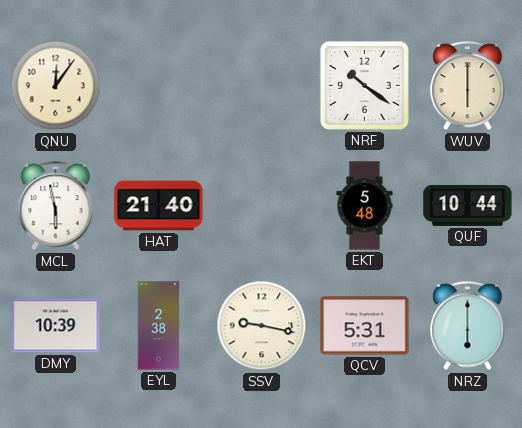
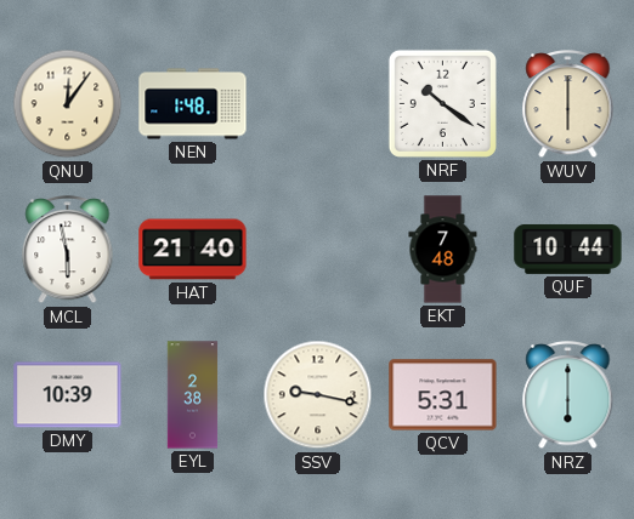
NEN: none -> 1:48
EKT: 5:48 -> 7:48
